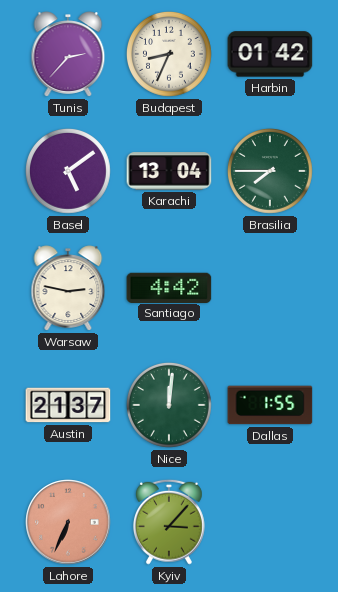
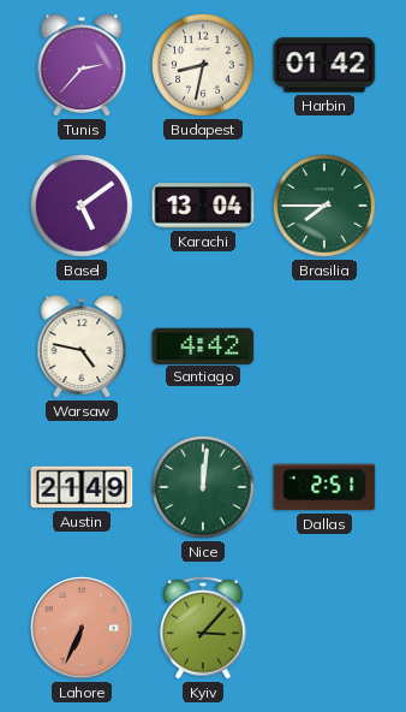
Budapest: 8:34 -> 8:32
Warsaw: 2:47 -> 4:47
Austin: 21:37 -> 21:49
Dallas: 1:55 -> 2:51
